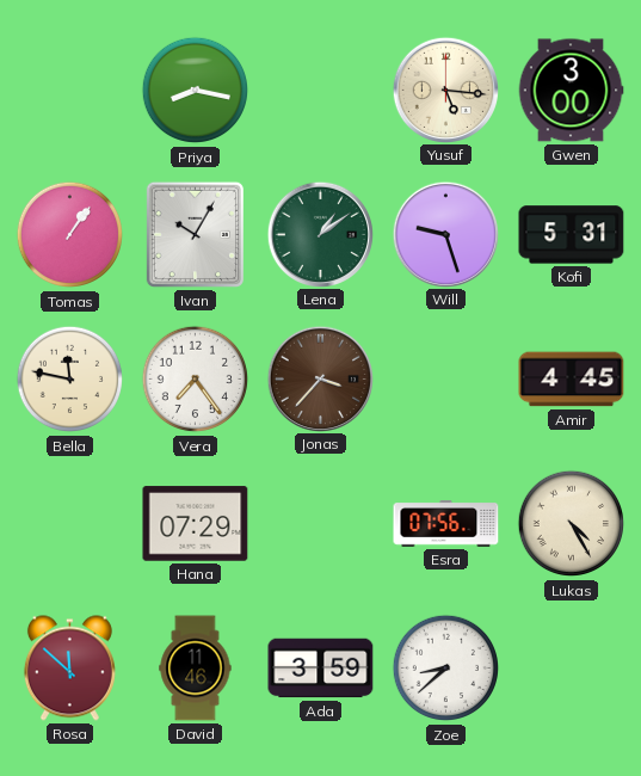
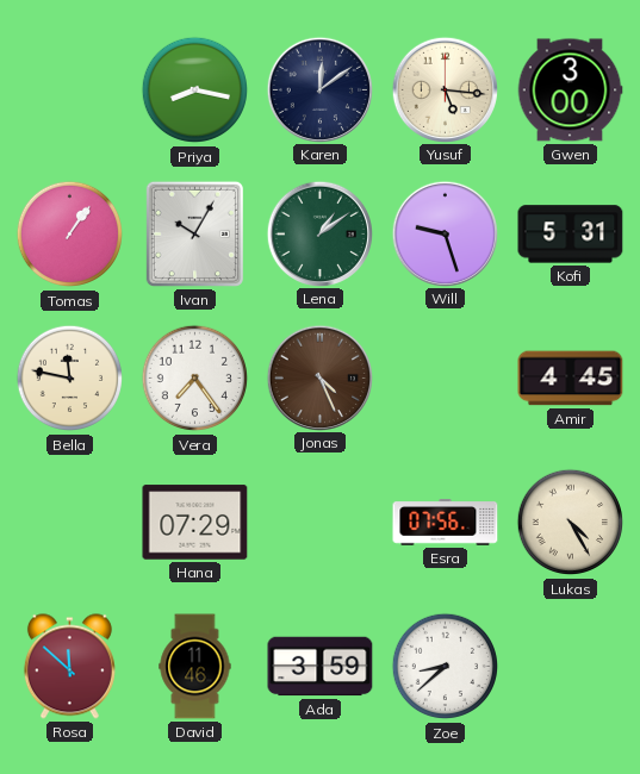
Karen: none -> 12:09
Jonas: 3:37 -> 4:26
